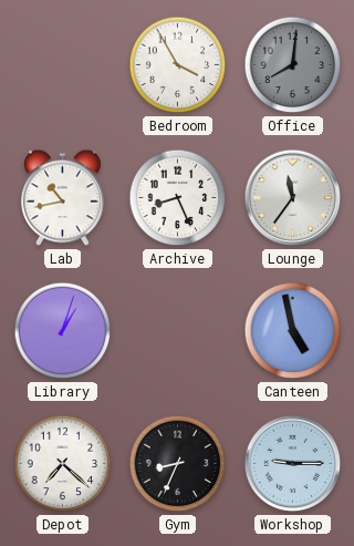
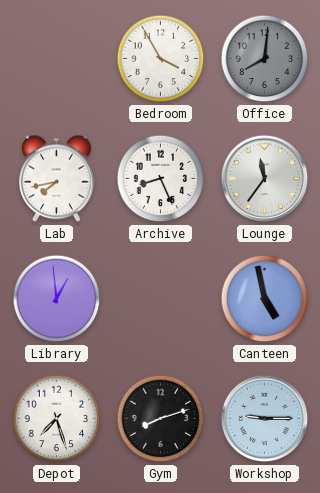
Lab: 10:43 -> 7:43
Library: 1:03 -> 12:59
Depot: 7:22 -> 7:27
Gym: 8:34 -> 8:12
